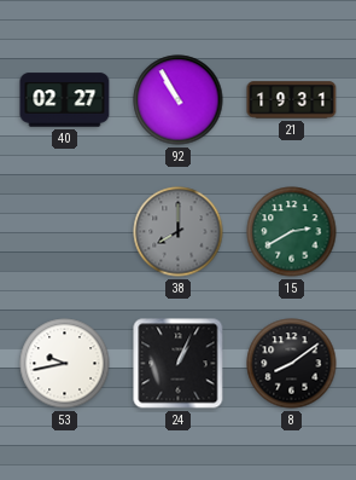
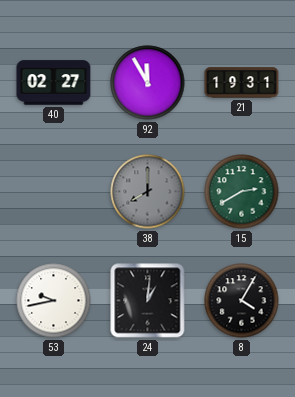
92: 10:55 -> 11:55
24: 1:04 -> 1:01
8: 8:09 -> 4:05
